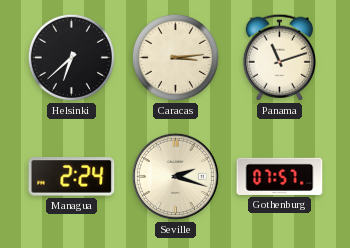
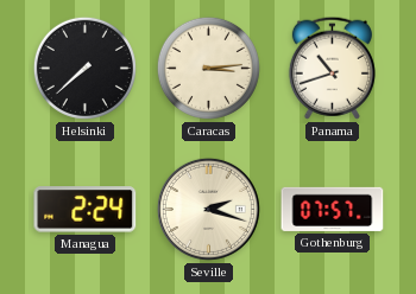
Helsinki: 6:38 -> 7:38
Panama: 11:12 -> 10:42
